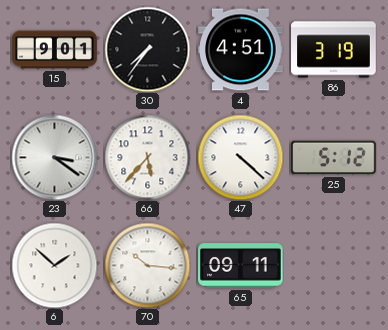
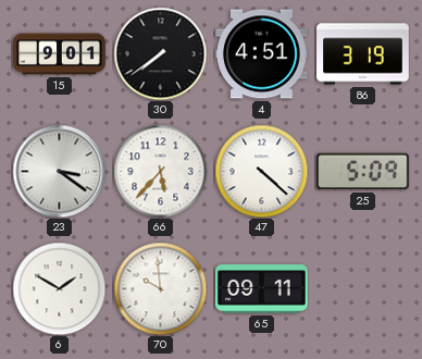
30: 7:36 -> 7:39
25: 5:12 -> 5:09
6: 1:52 -> 1:50
70: 10:16 -> 9:59
